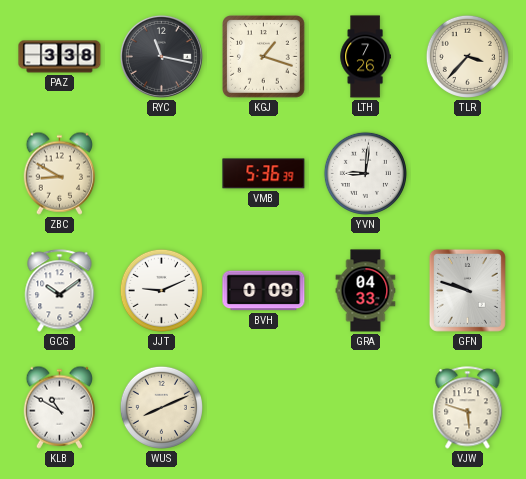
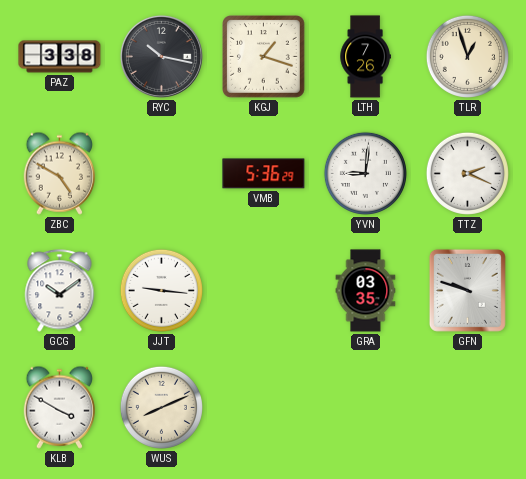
RYC: 11:17 -> 10:17
TLR: 3:37 -> 12:57
ZBC: 8:50 -> 4:50
VMB: 5:36:39 -> 5:36:29
TTZ: none -> 2:19
JJT: 9:11 -> 9:16
BVH: 0:09 -> none
GRA: 04:33 -> 03:35
KLB: 10:50 -> 3:50
VJW: 5:48 -> none
